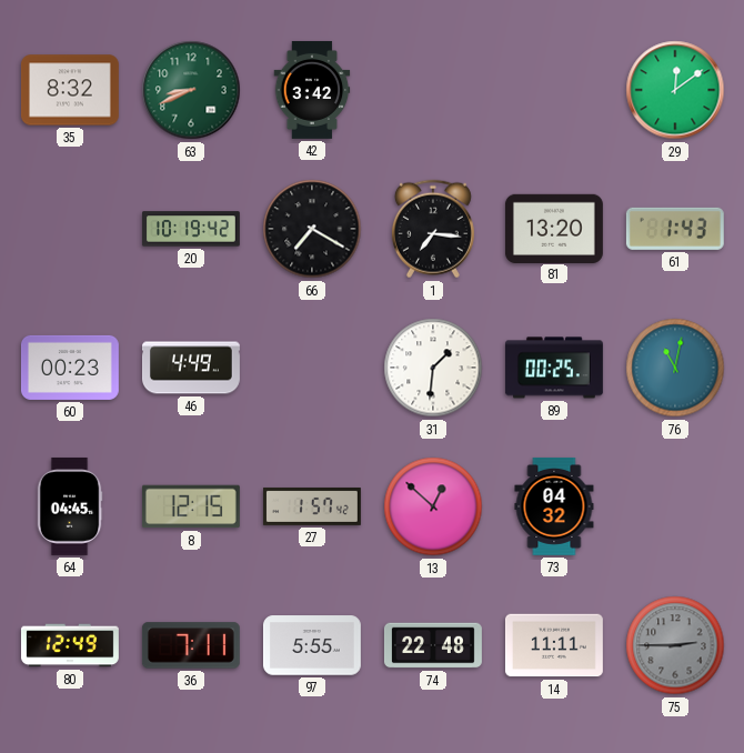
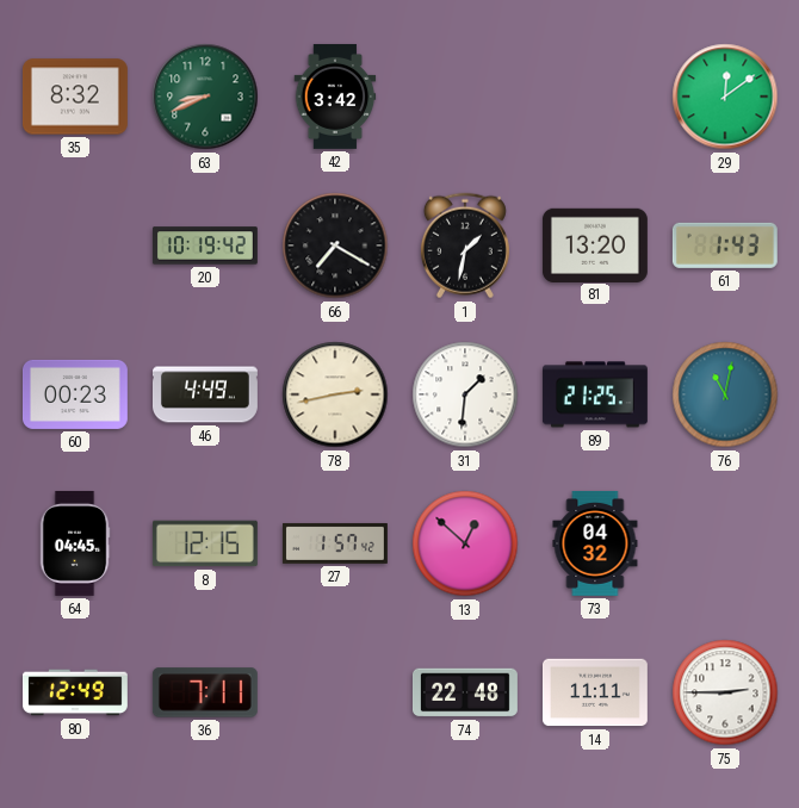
1: 7:16 -> 1:32
78: none -> 2:43
89: 00:25 -> 21:25
97: 5:55 -> none
75 dial: grey -> white
